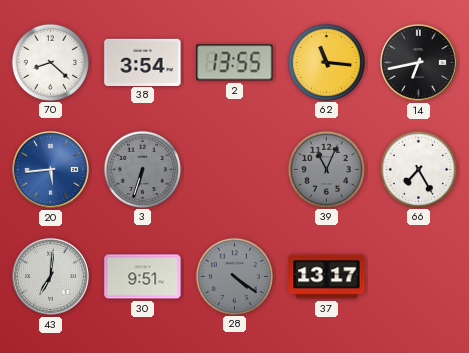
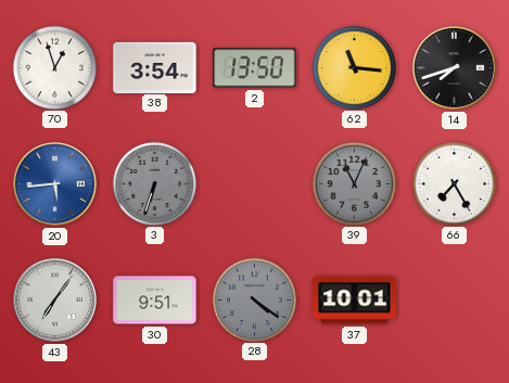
70: 8:22 -> 12:57
2: 13:55 -> 13:50
14: 6:43 -> 7:42
43: 7:01 -> 7:06
37: 13:17 -> 10:01
